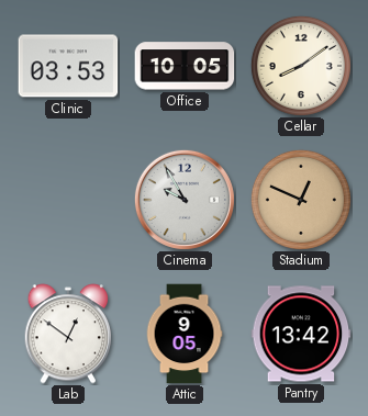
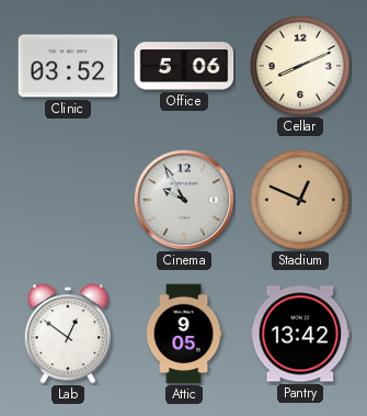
Clinic: 03:53 -> 03:52
Office: 10:05 -> 5:06
Cellar: 8:09 -> 8:11
